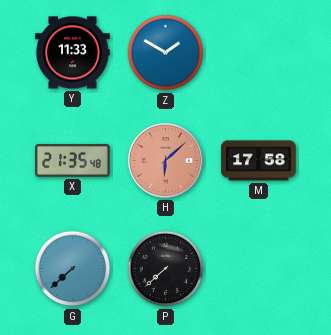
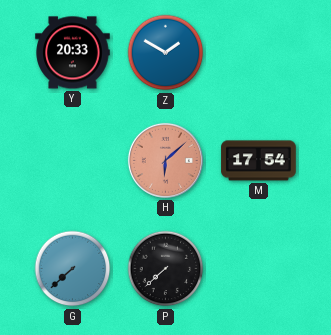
Y: 11:33 -> 20:33
X: 21:35 -> none
M: 17:58 -> 17:54
